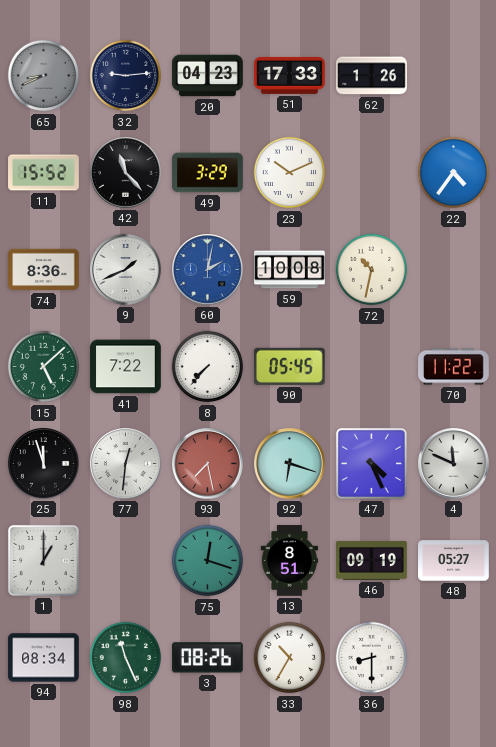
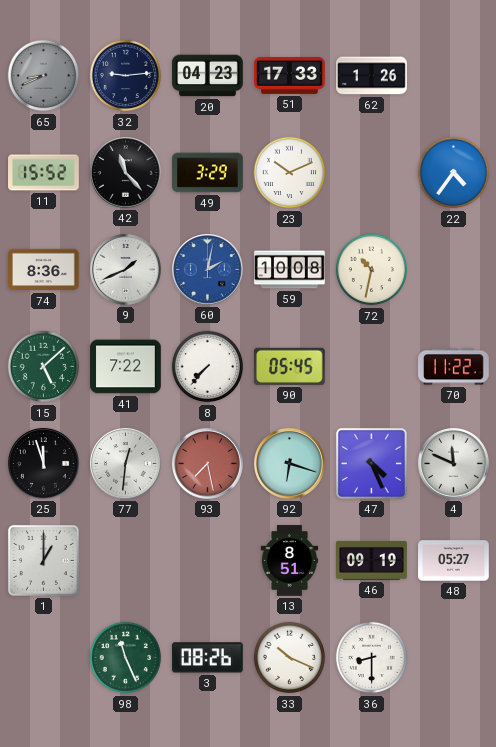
75: 12:18 -> none
94: 08:34 -> none
33: 10:35 -> 10:19
